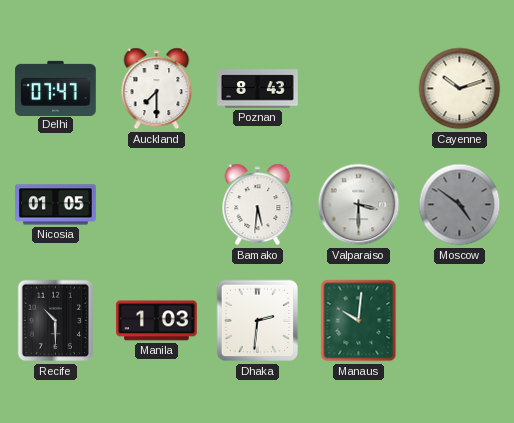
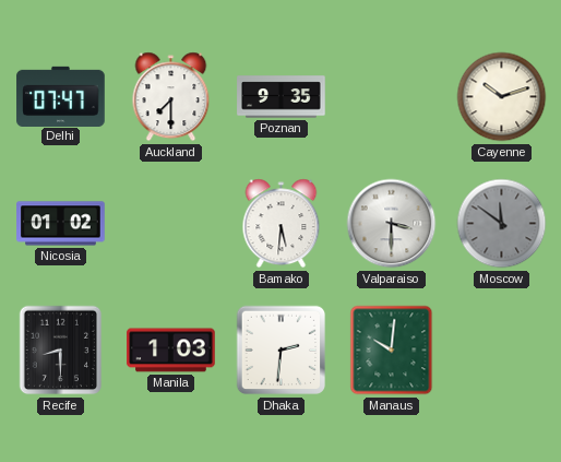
Poznan: 8:43 -> 9:35
Nicosia: 01:05 -> 01:02
Moscow: 4:51 -> 11:51
Recife: 10:30 -> 8:30
